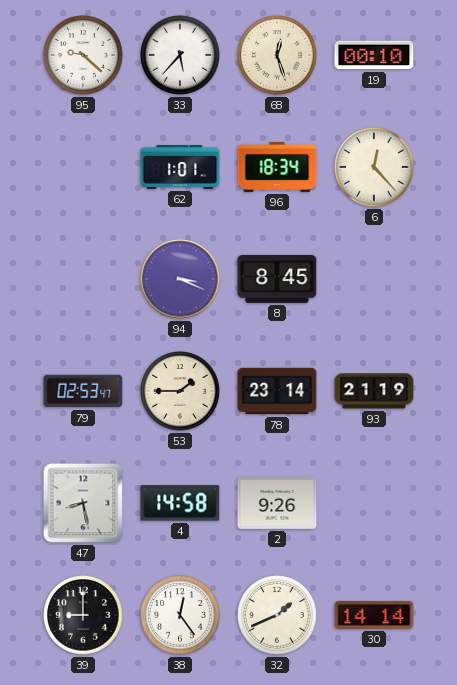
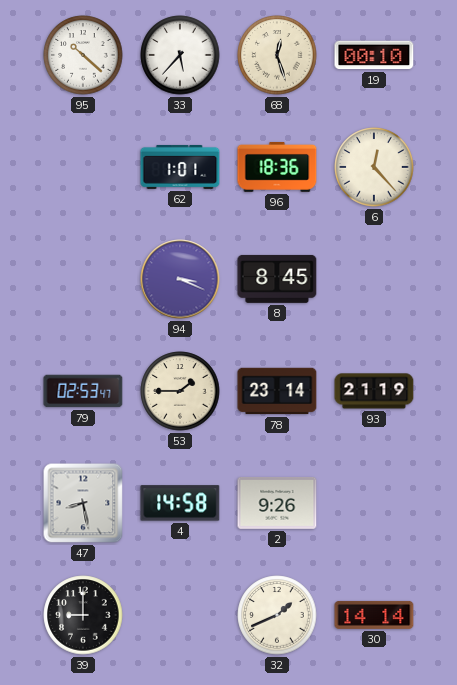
95: 9:22 -> 10:22
96: 18:34 -> 18:36
38: 12:24 -> none
